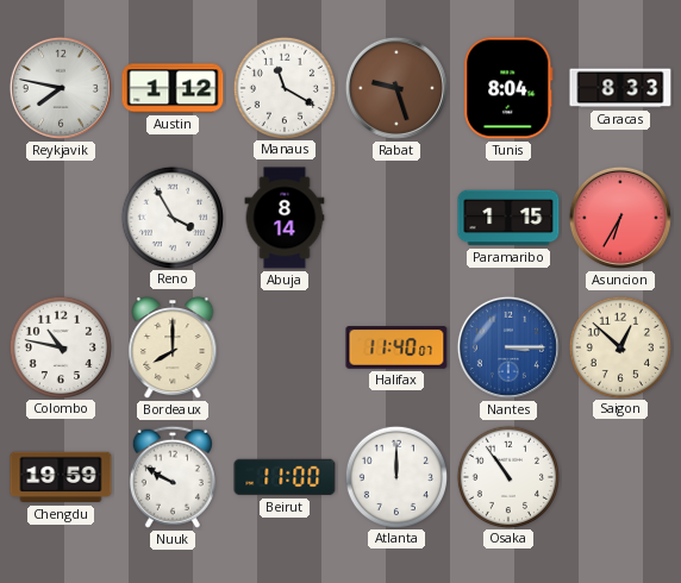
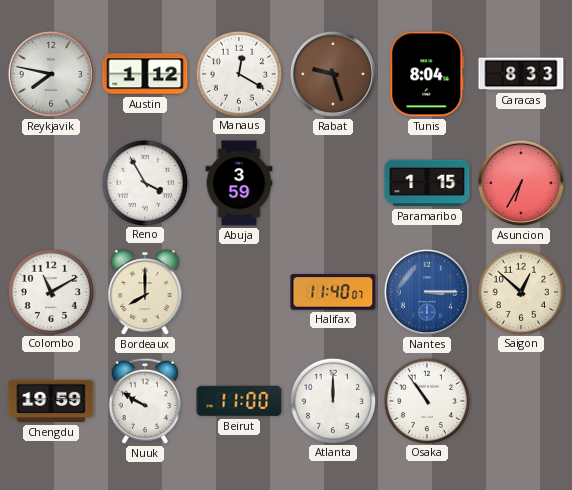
Manaus: 11:20 -> 12:20
Abuja: 8:14 -> 3:59
Colombo: 10:47 -> 11:10
